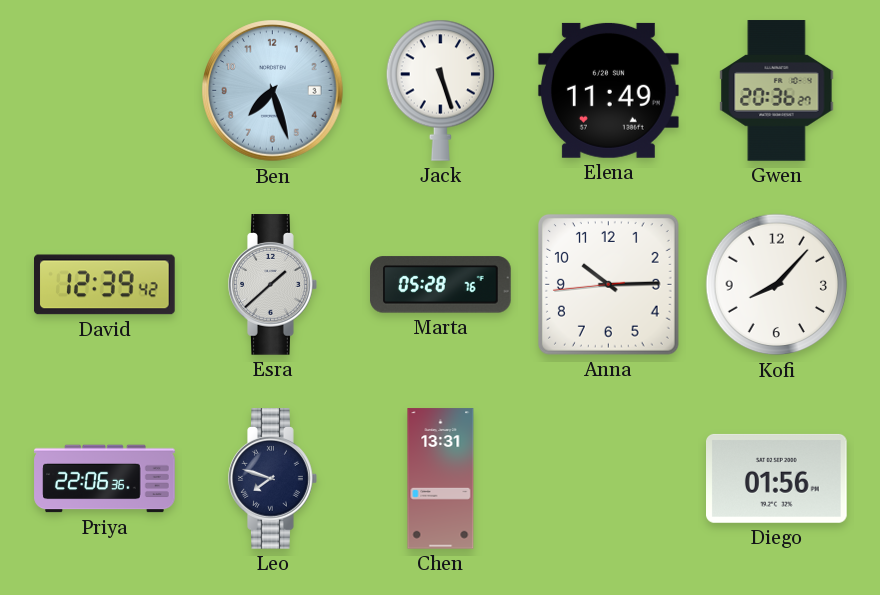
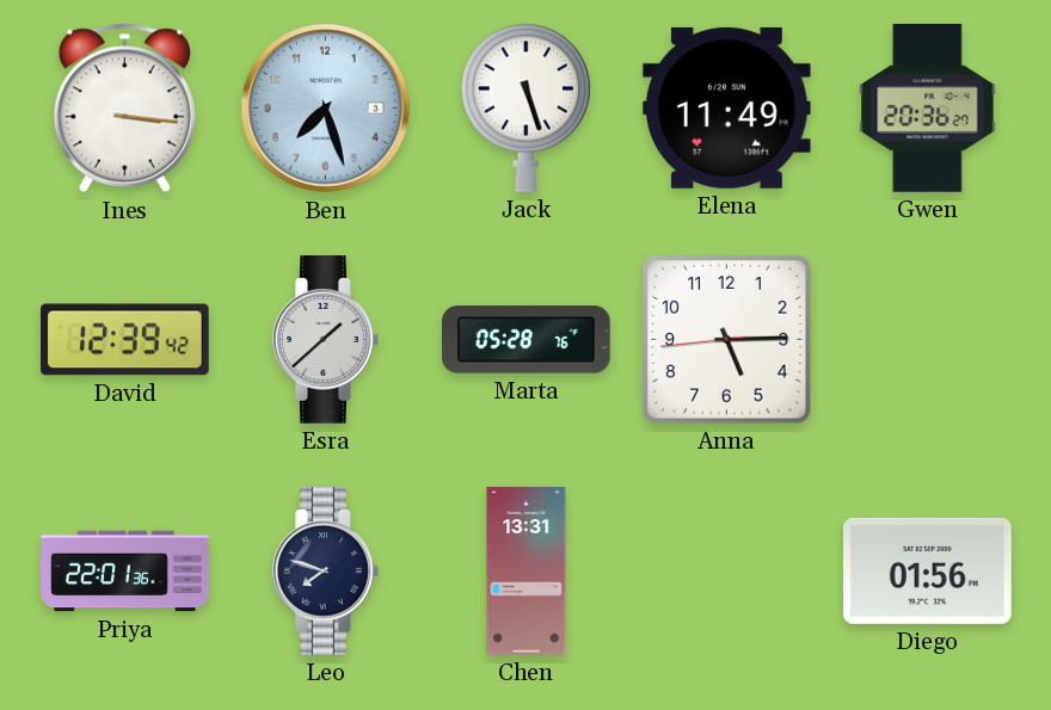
Ines: none -> 3:16
Anna: 10:14 -> 5:14
Kofi: 8:07 -> none
Priya: 22:06 -> 22:01
